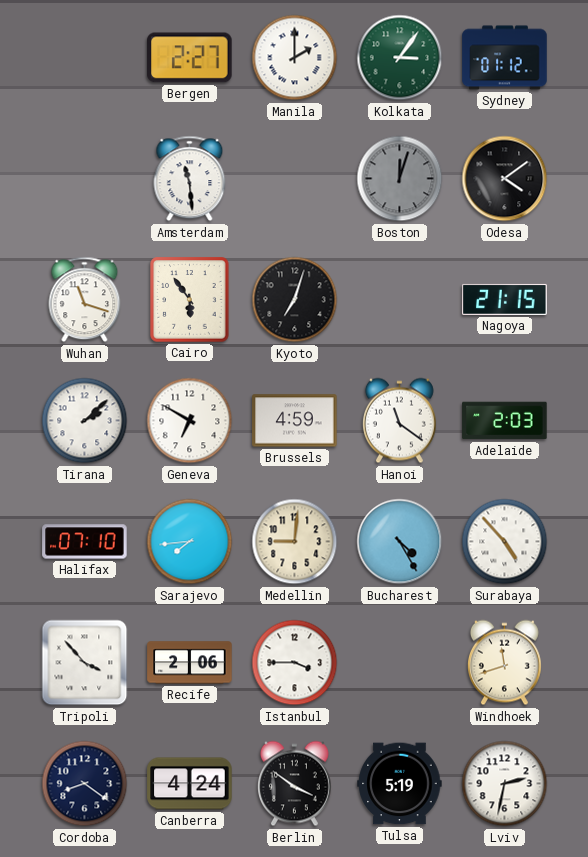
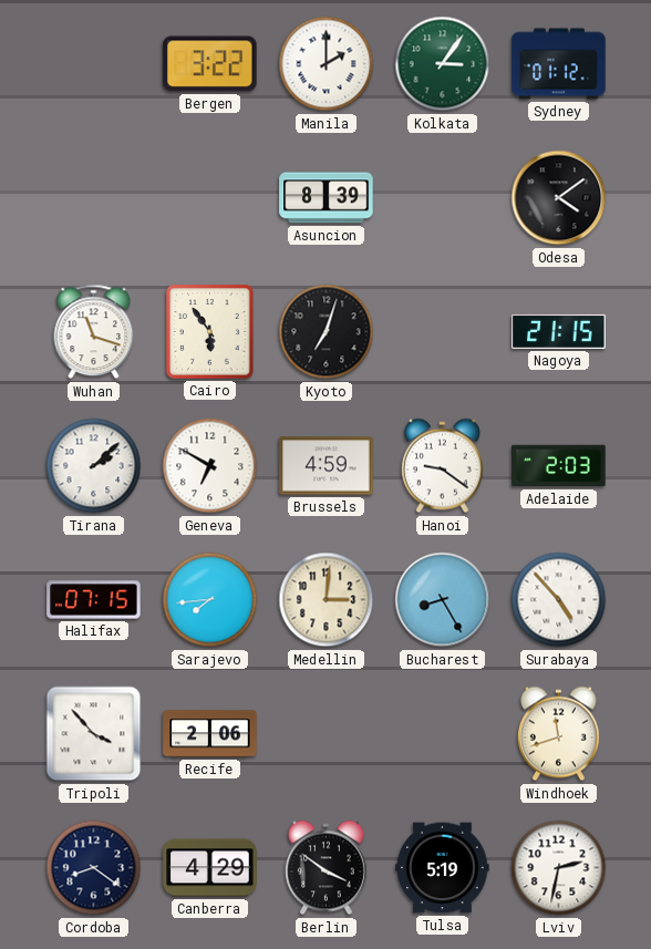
Bergen: 2:27 -> 3:22
Amsterdam: 11:29 -> none
Asuncion: none -> 8:39
Boston: 12:03 -> none
Hanoi: 11:21 -> 9:21
Halifax: 07:10 -> 07:15
Medellin: 9:01 -> 3:01
Bucharest: 4:25 -> 8:25
Istanbul: 3:45 -> none
Canberra: 4:24 -> 4:29
